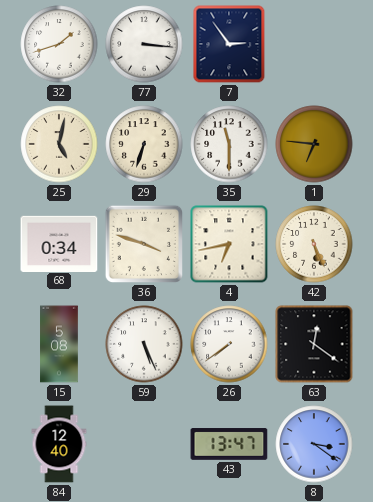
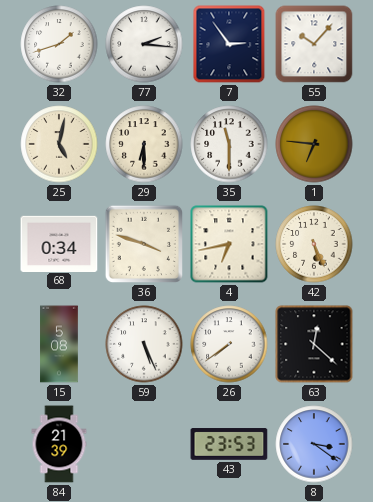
77: 3:16 -> 2:16
55: none -> 10:07
29: 6:33 -> 6:30
63: 12:21 -> 12:22
84: 12:40 -> 21:39
43: 13:47 -> 23:53
